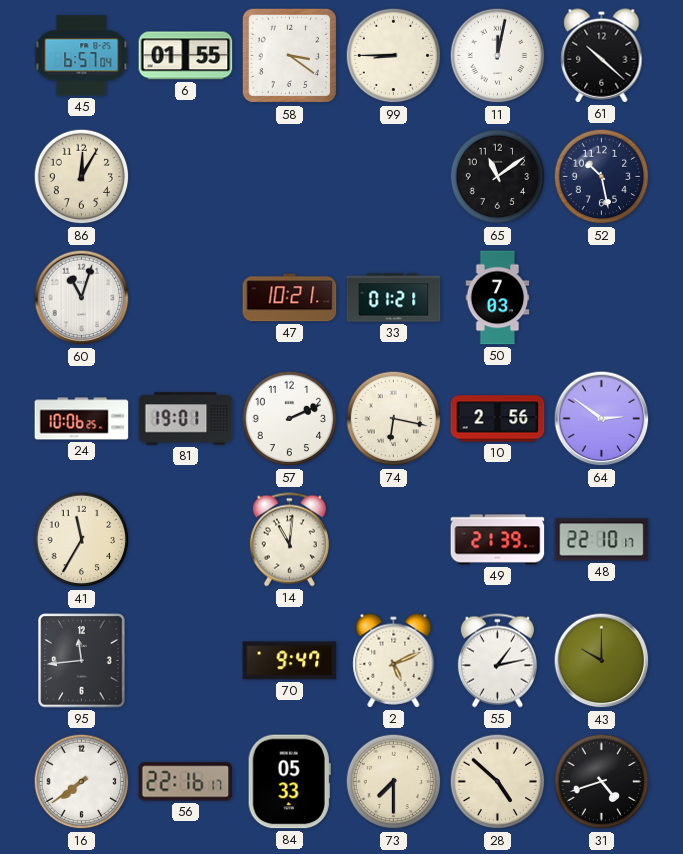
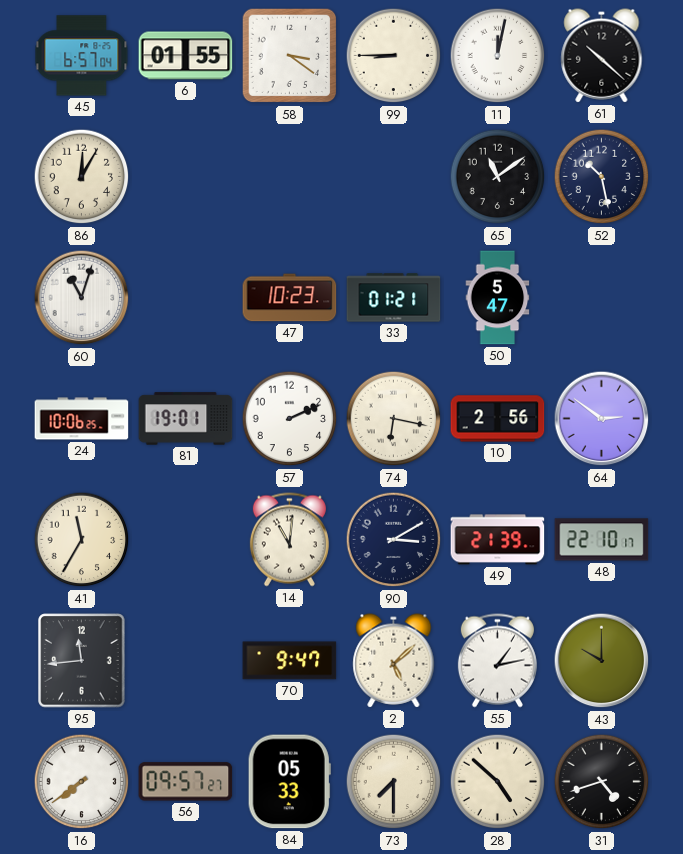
47: 10:21 -> 10:23
50: 7:03 -> 5:47
90: none -> 3:10
2: 5:11 -> 5:08
56: 22:16 -> 09:57
